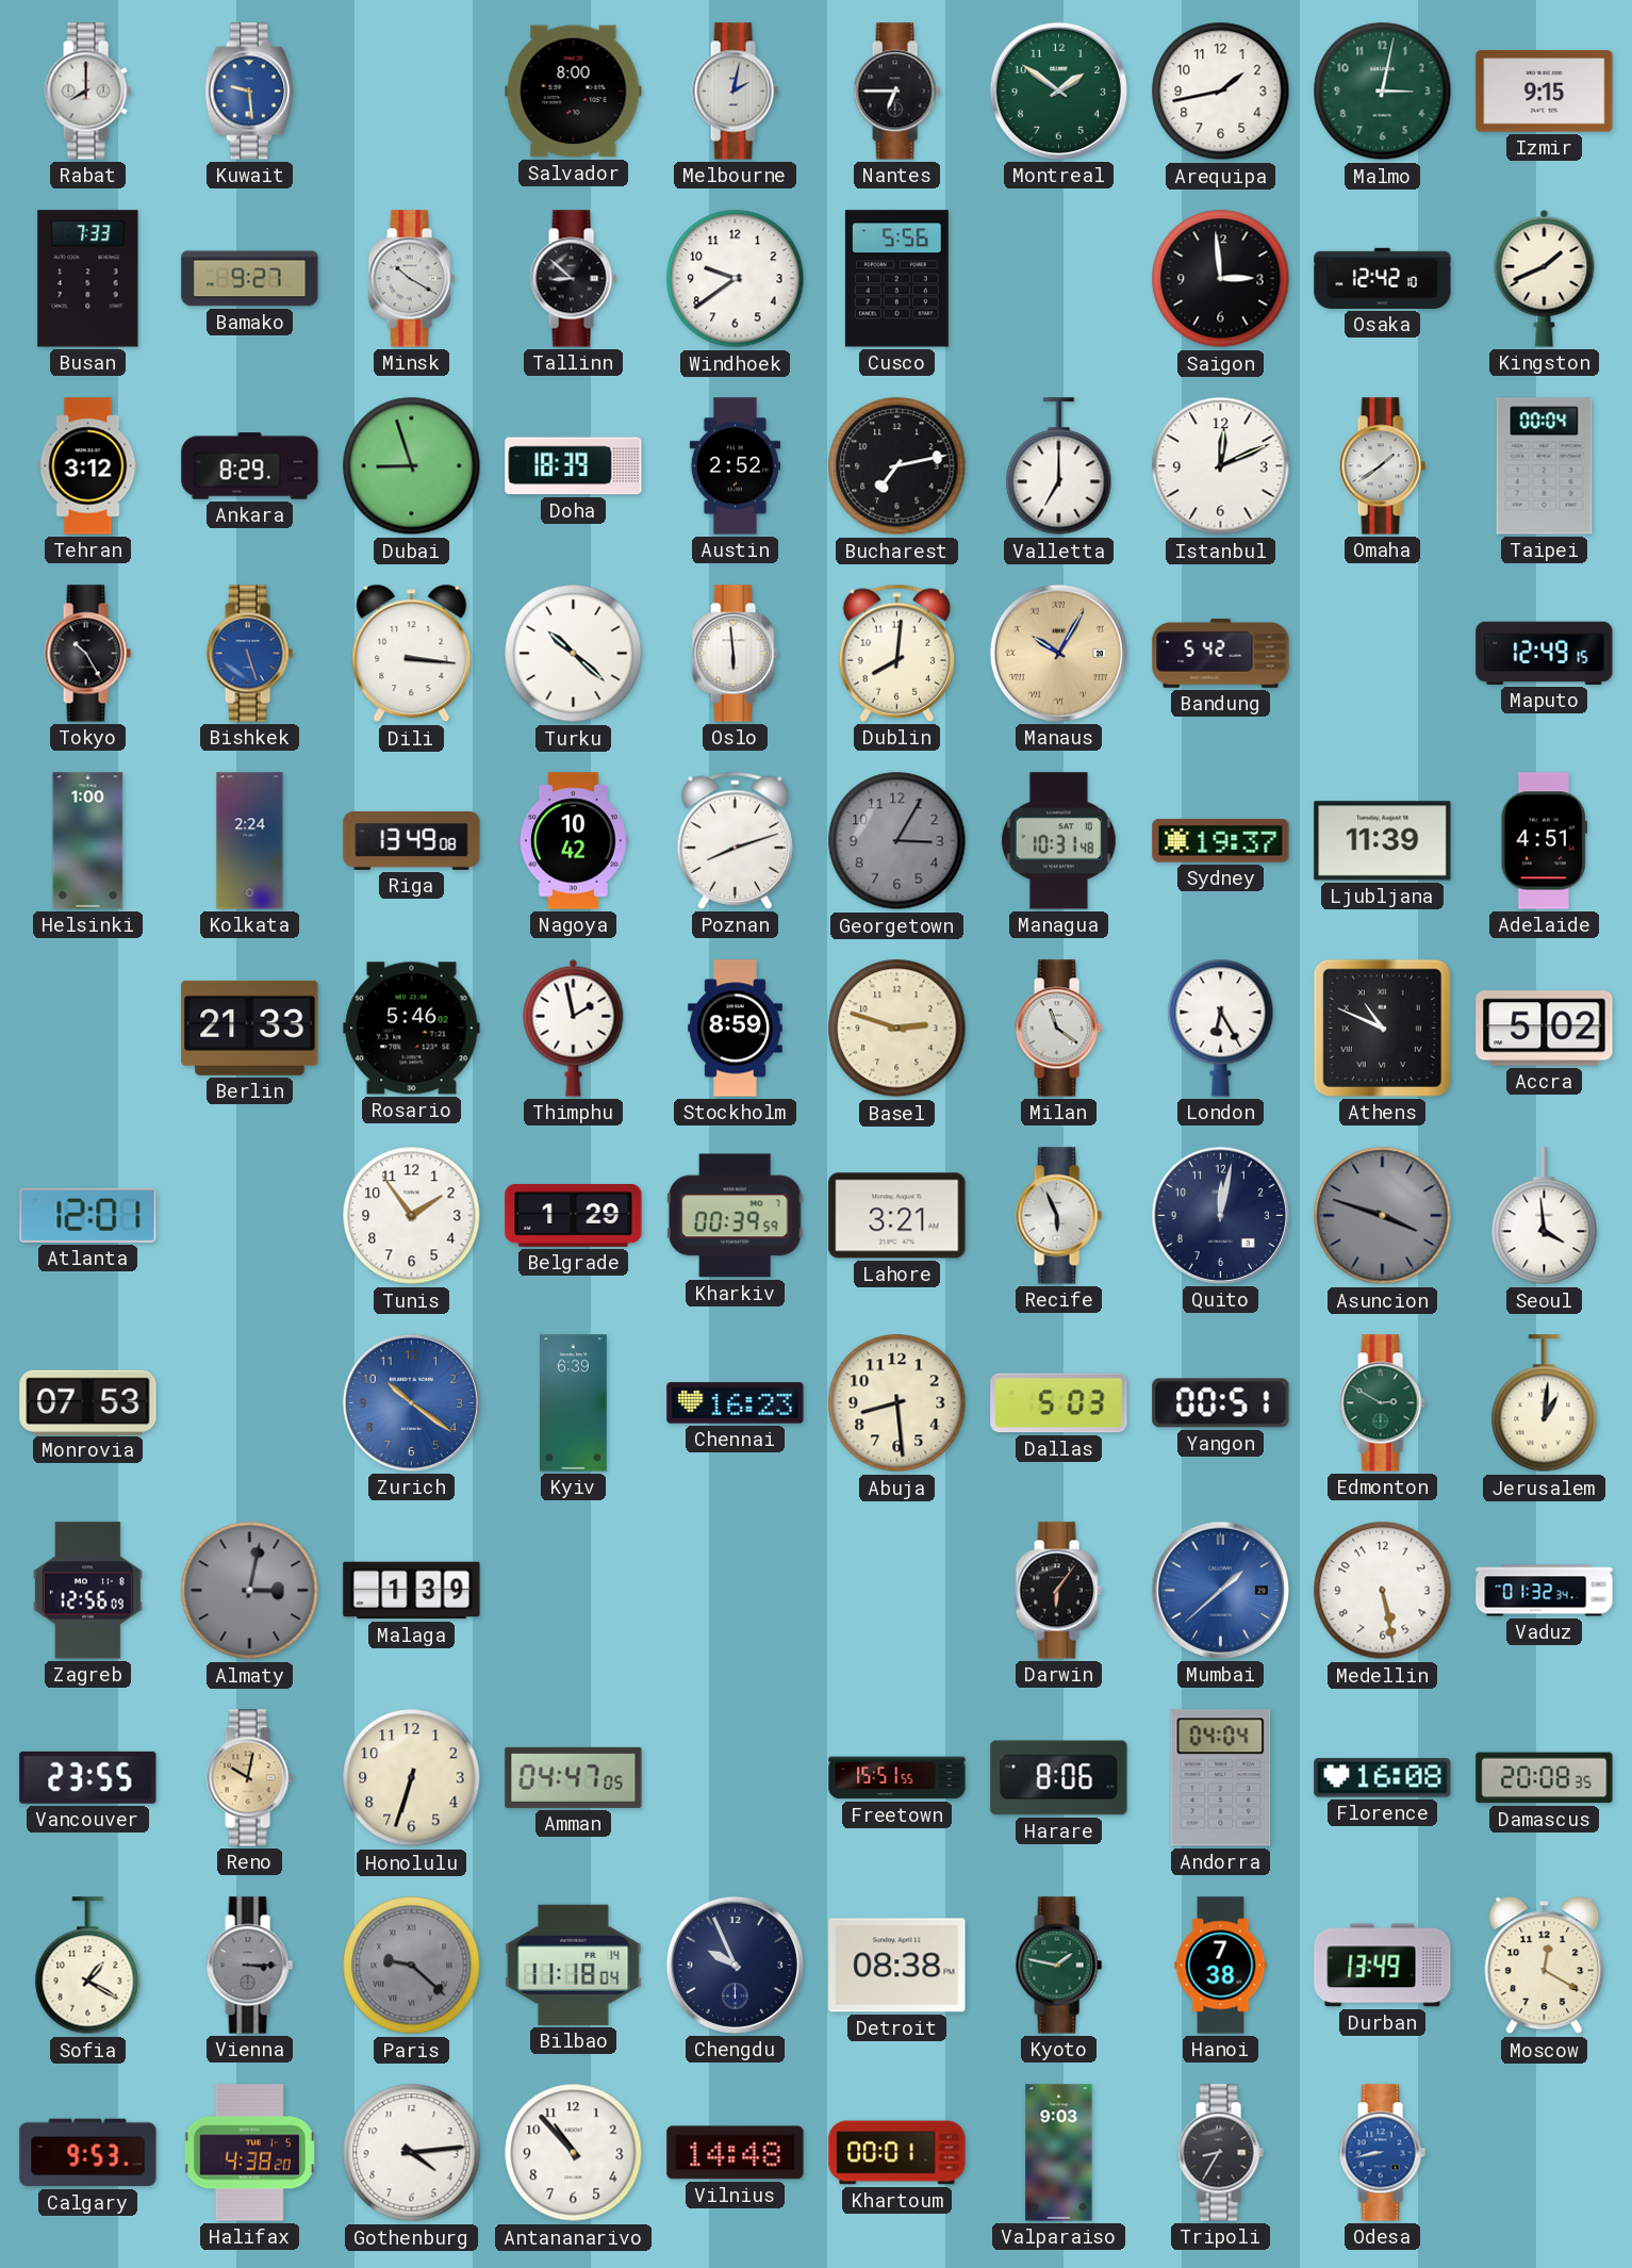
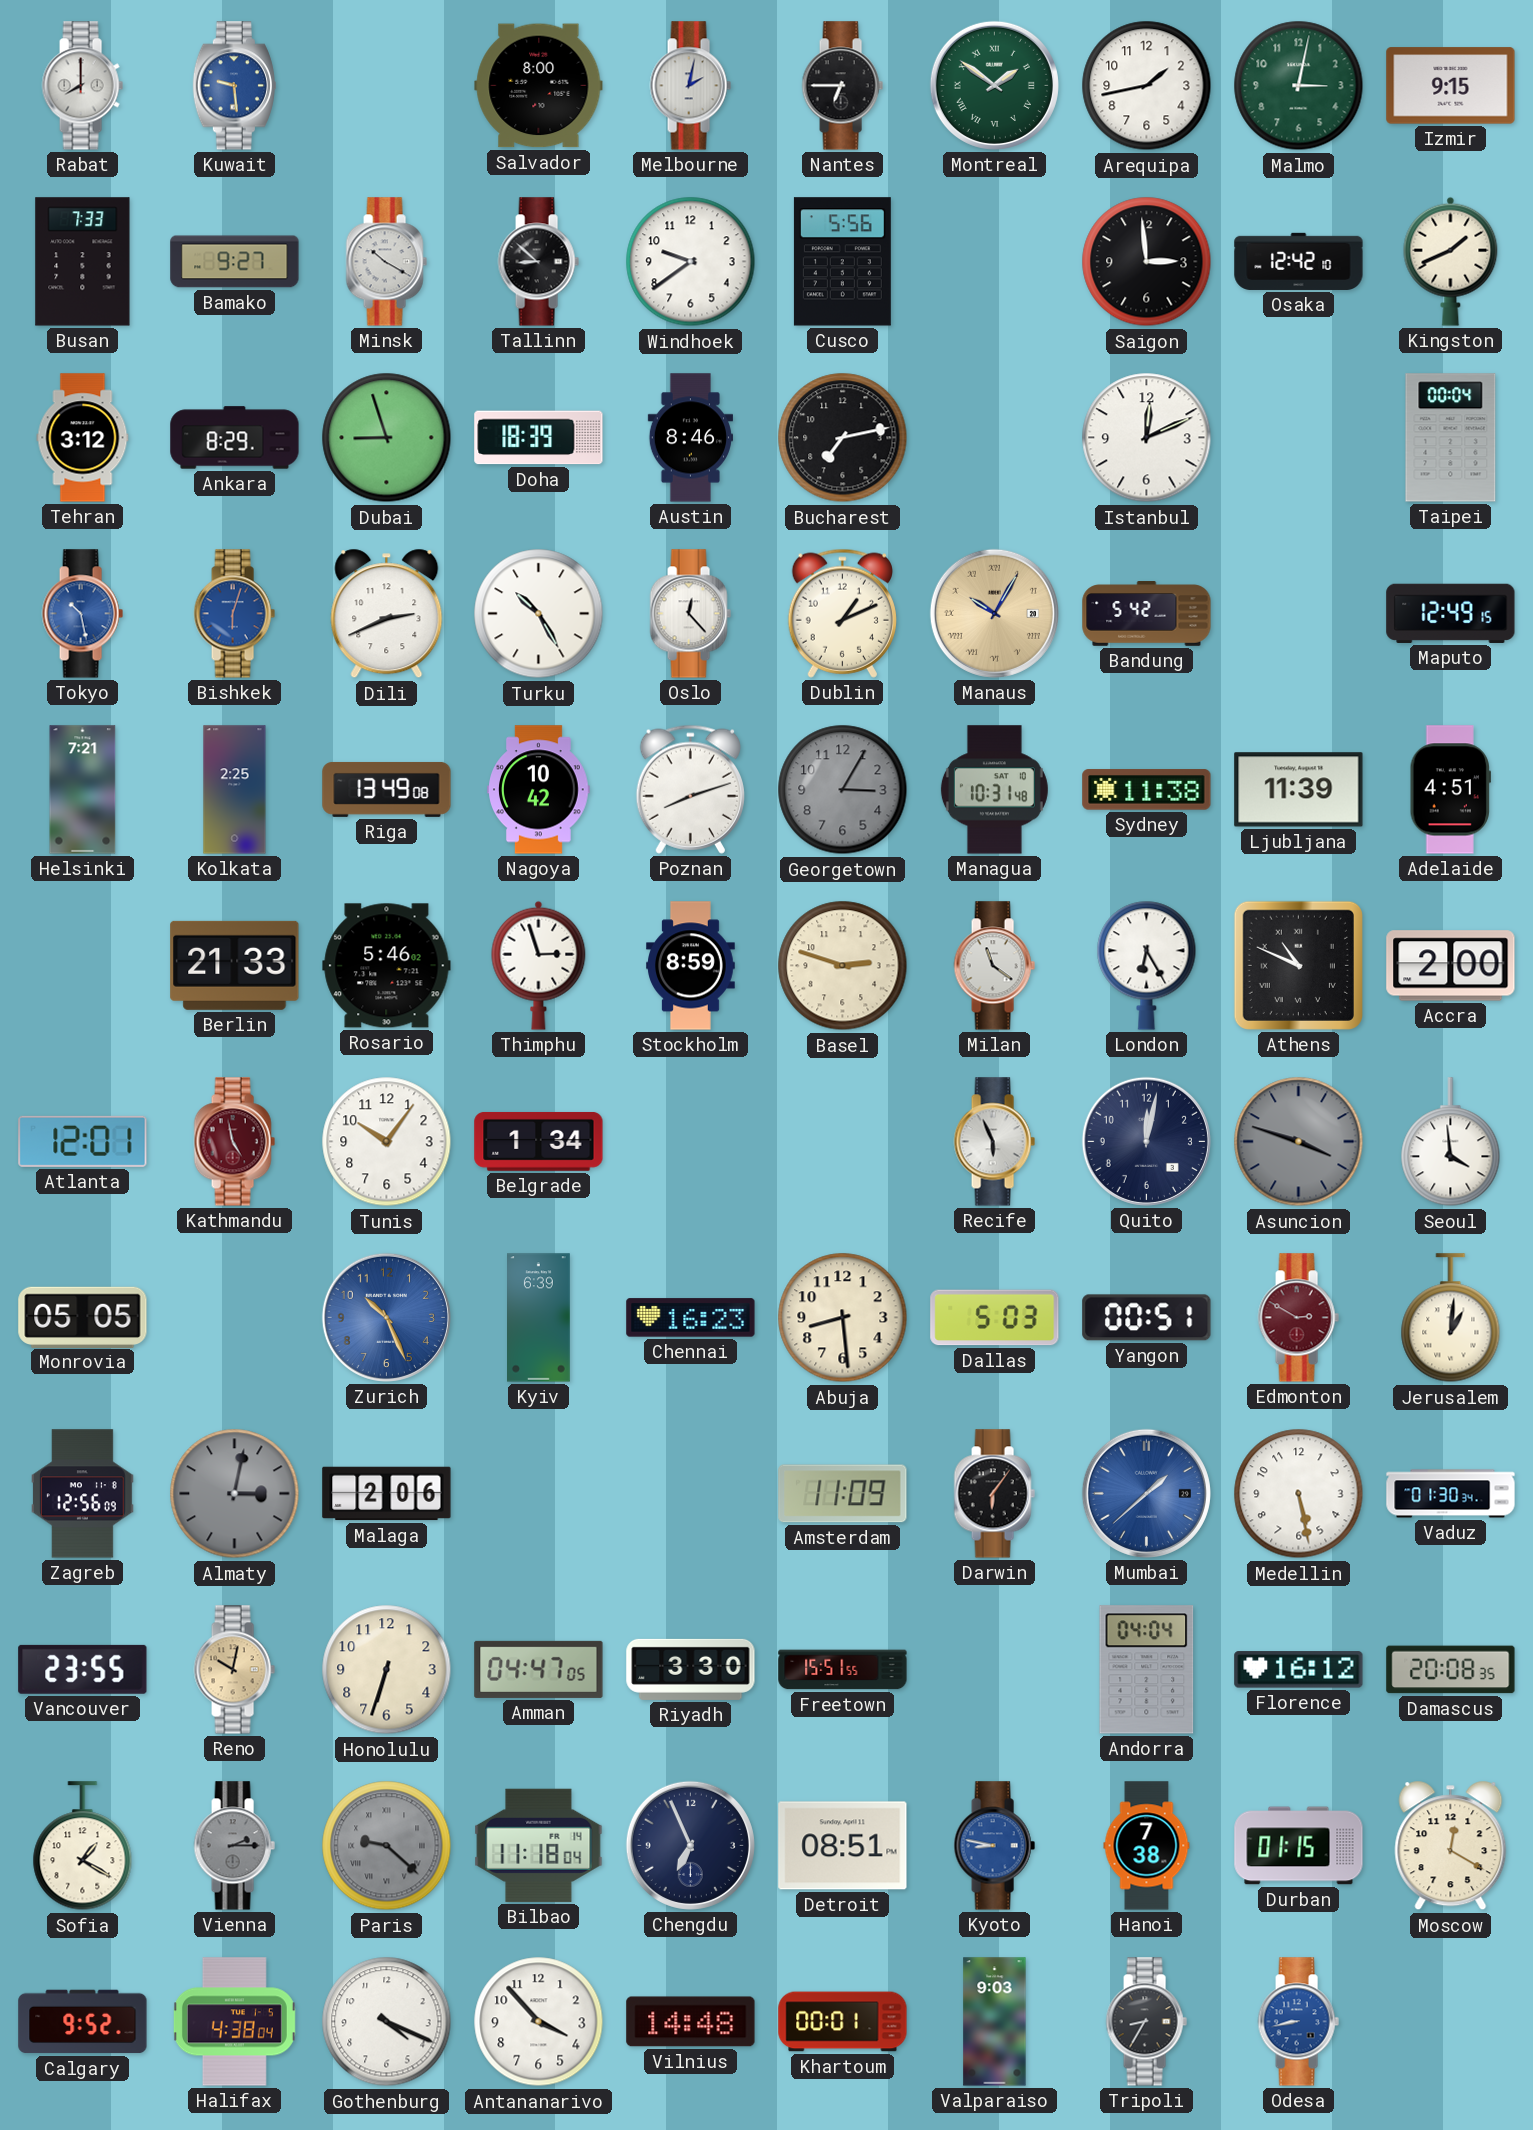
Montreal numerals: Arabic -> Roman
Austin: 2:52 -> 8:46
Valletta: 7:00 -> none
Omaha: 1:39 -> none
Tokyo: 10:25 -> 10:28
Tokyo dial: black -> blue
Bishkek: 5:27 -> 6:03
Dili: 3:16 -> 2:41
Turku: 10:22 -> 10:25
Oslo: 5:59 -> 12:23
Dublin: 8:01 -> 1:11
Helsinki: 1:00 -> 7:21
Kolkata: 2:24 -> 2:25
Sydney: 19:37 -> 11:38
Thimphu: 1:58 -> 2:57
Accra: 5:02 -> 2:00
Kathmandu: none -> 4:58
Tunis: 1:54 -> 10:06
Belgrade: 1:29 -> 1:34
Kharkiv: 00:39 -> none
Lahore: 3:21 -> none
Monrovia: 07:53 -> 05:05
Zurich: 10:21 -> 10:26
Edmonton dial: green -> burgundy
Malaga: 1:39 -> 2:06
Amsterdam: none -> 11:09
Vaduz: 01:32 -> 01:30
Riyadh: none -> 3:30
Harare: 8:06 -> none
Florence: 16:08 -> 16:12
Vienna: 3:15 -> 2:15
Chengdu: 9:56 -> 6:56
Detroit: 08:38 -> 08:51
Kyoto: 1:47 -> 8:47
Kyoto dial: green -> blue
Durban: 13:49 -> 01:15
Calgary: 9:53 -> 9:52
Halifax: 4:38:20 -> 4:38:04
Gothenburg: 4:14 -> 4:19
Antananarivo: 10:53 -> 3:53
